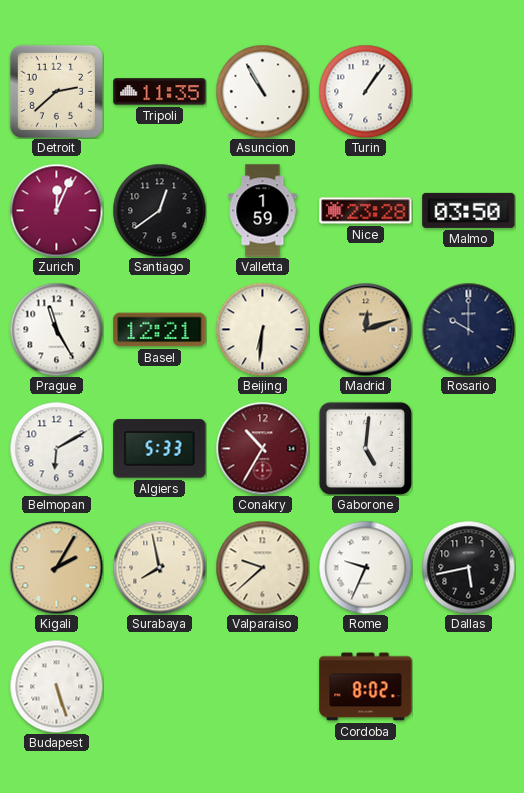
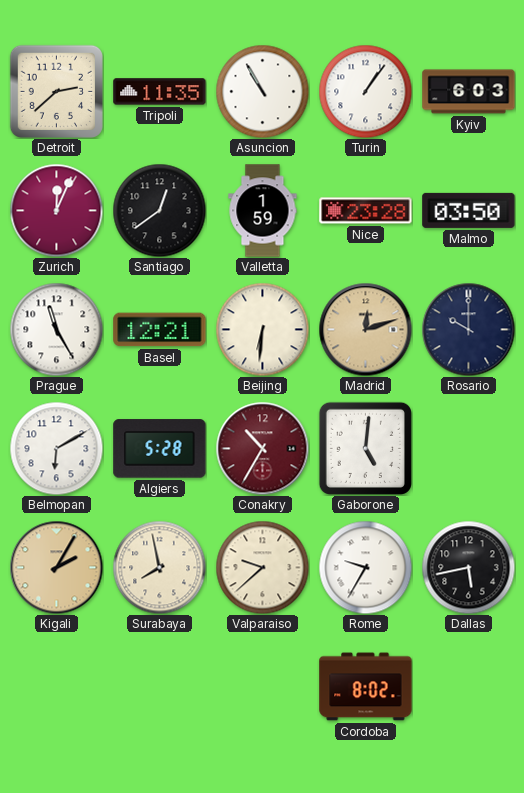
Kyiv: none -> 6:03
Algiers: 5:33 -> 5:28
Rome: 9:34 -> 9:35
Budapest: 5:27 -> none
